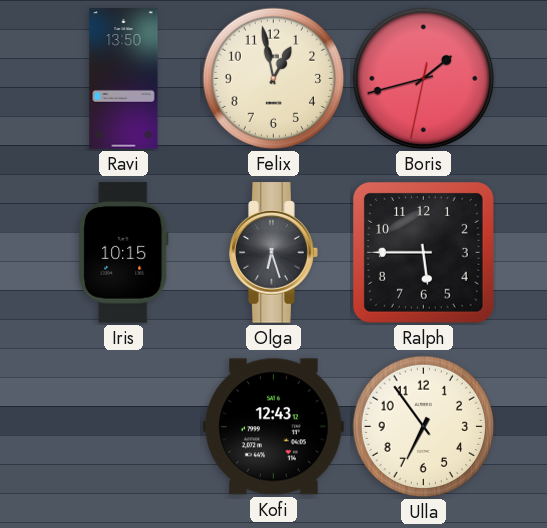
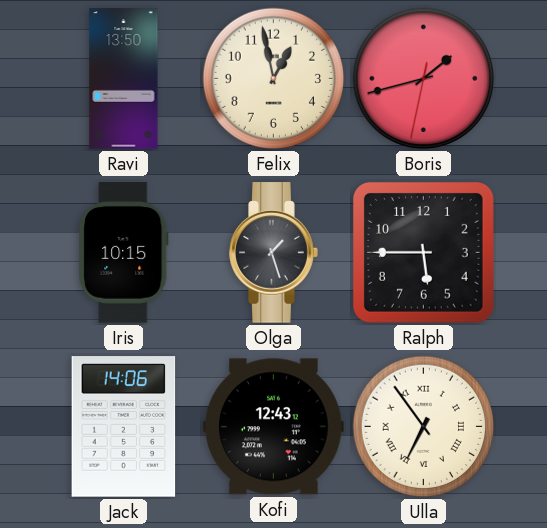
Olga: 6:27 -> 1:27
Jack: none -> 14:06
Ulla numerals: Arabic -> Roman
